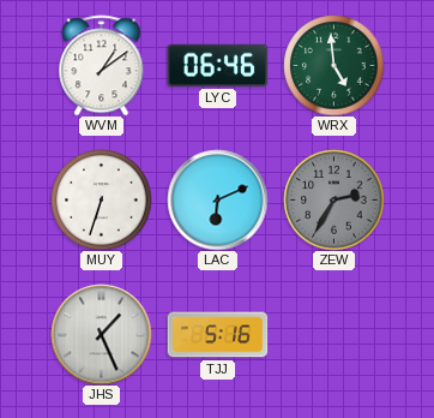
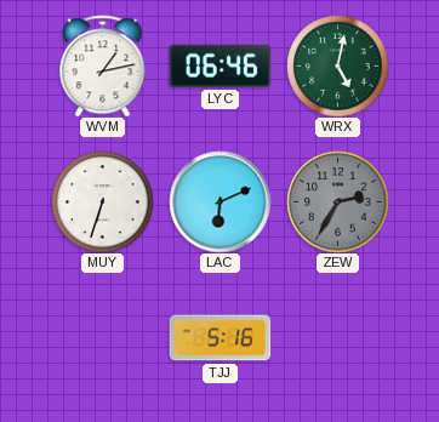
WVM: 1:09 -> 1:13
WRX: 4:59 -> 5:02
JHS: 1:26 -> none
